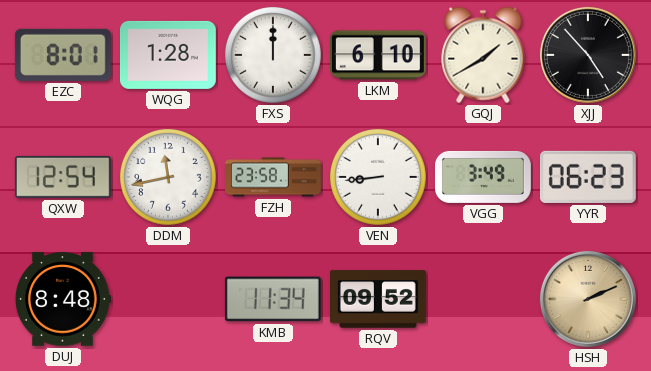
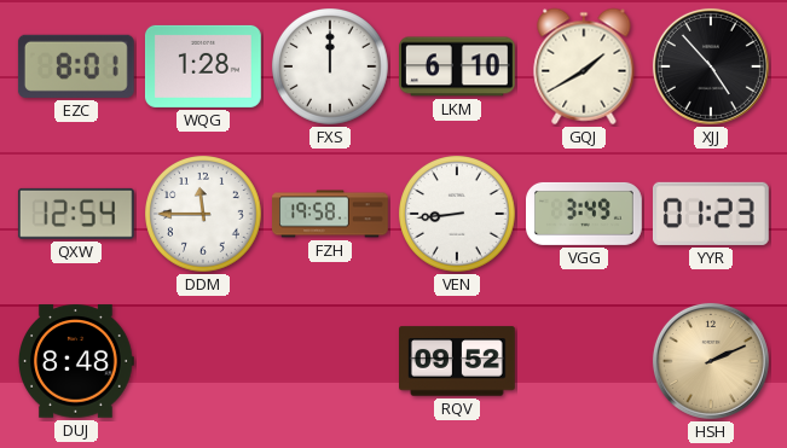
DDM: 11:43 -> 11:45
FZH: 23:58 -> 19:58
YYR: 06:23 -> 01:23
KMB: 11:34 -> none
